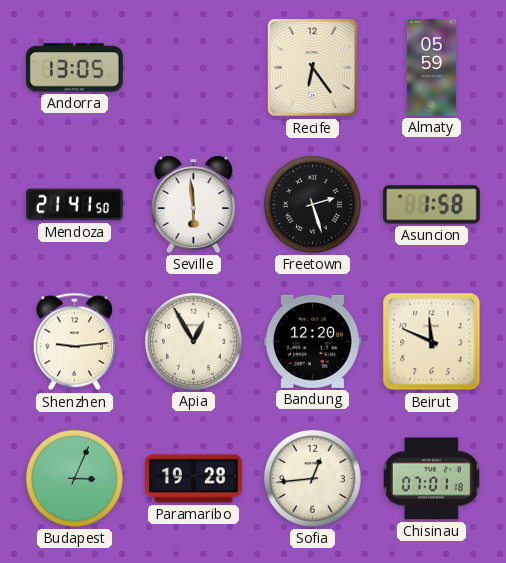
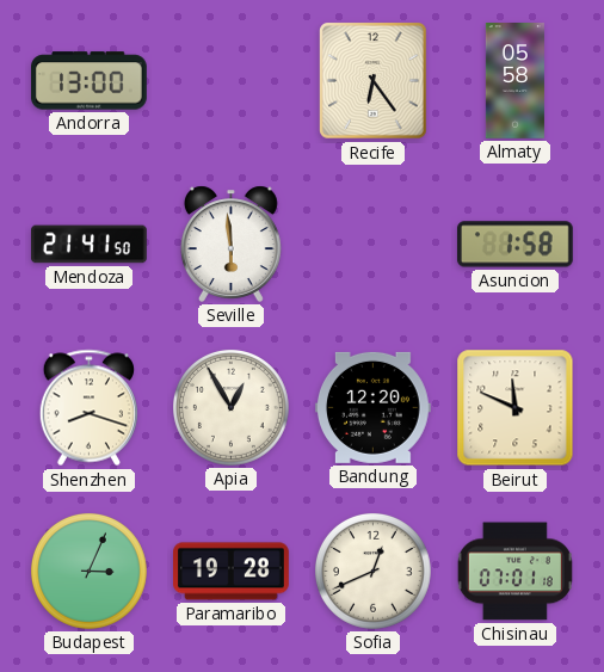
Andorra: 13:05 -> 13:00
Almaty: 05:59 -> 05:58
Freetown: 2:27 -> none
Shenzhen: 9:14 -> 8:18
Sofia: 12:44 -> 12:41
